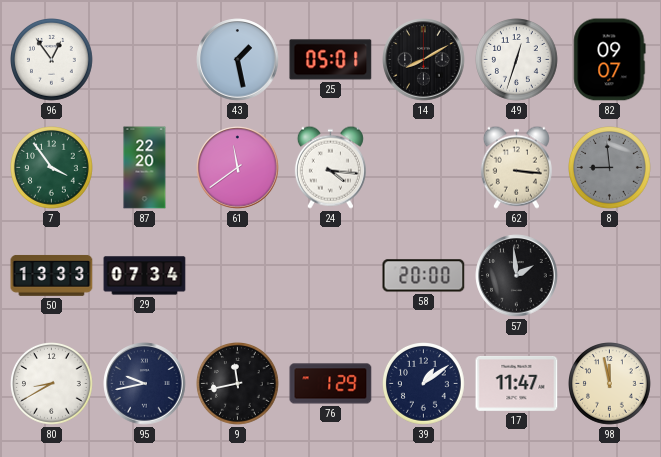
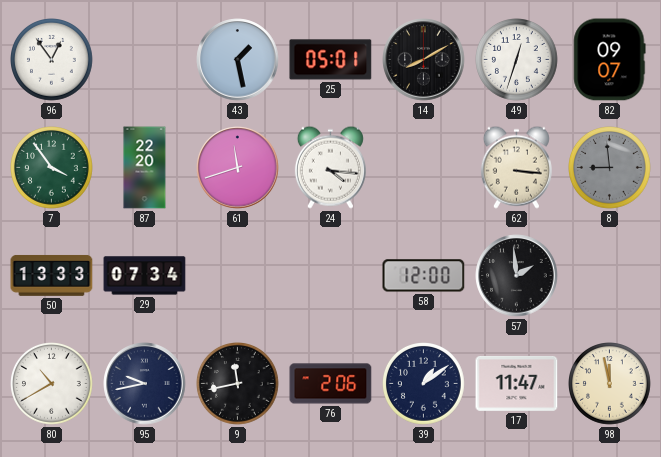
61: 11:39 -> 11:42
58: 20:00 -> 12:00
80: 8:40 -> 10:40
76: 1:29 -> 2:06
